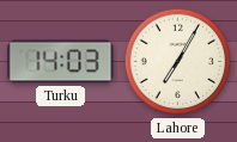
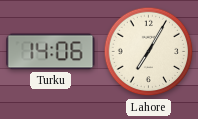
Turku: 14:03 -> 14:06
